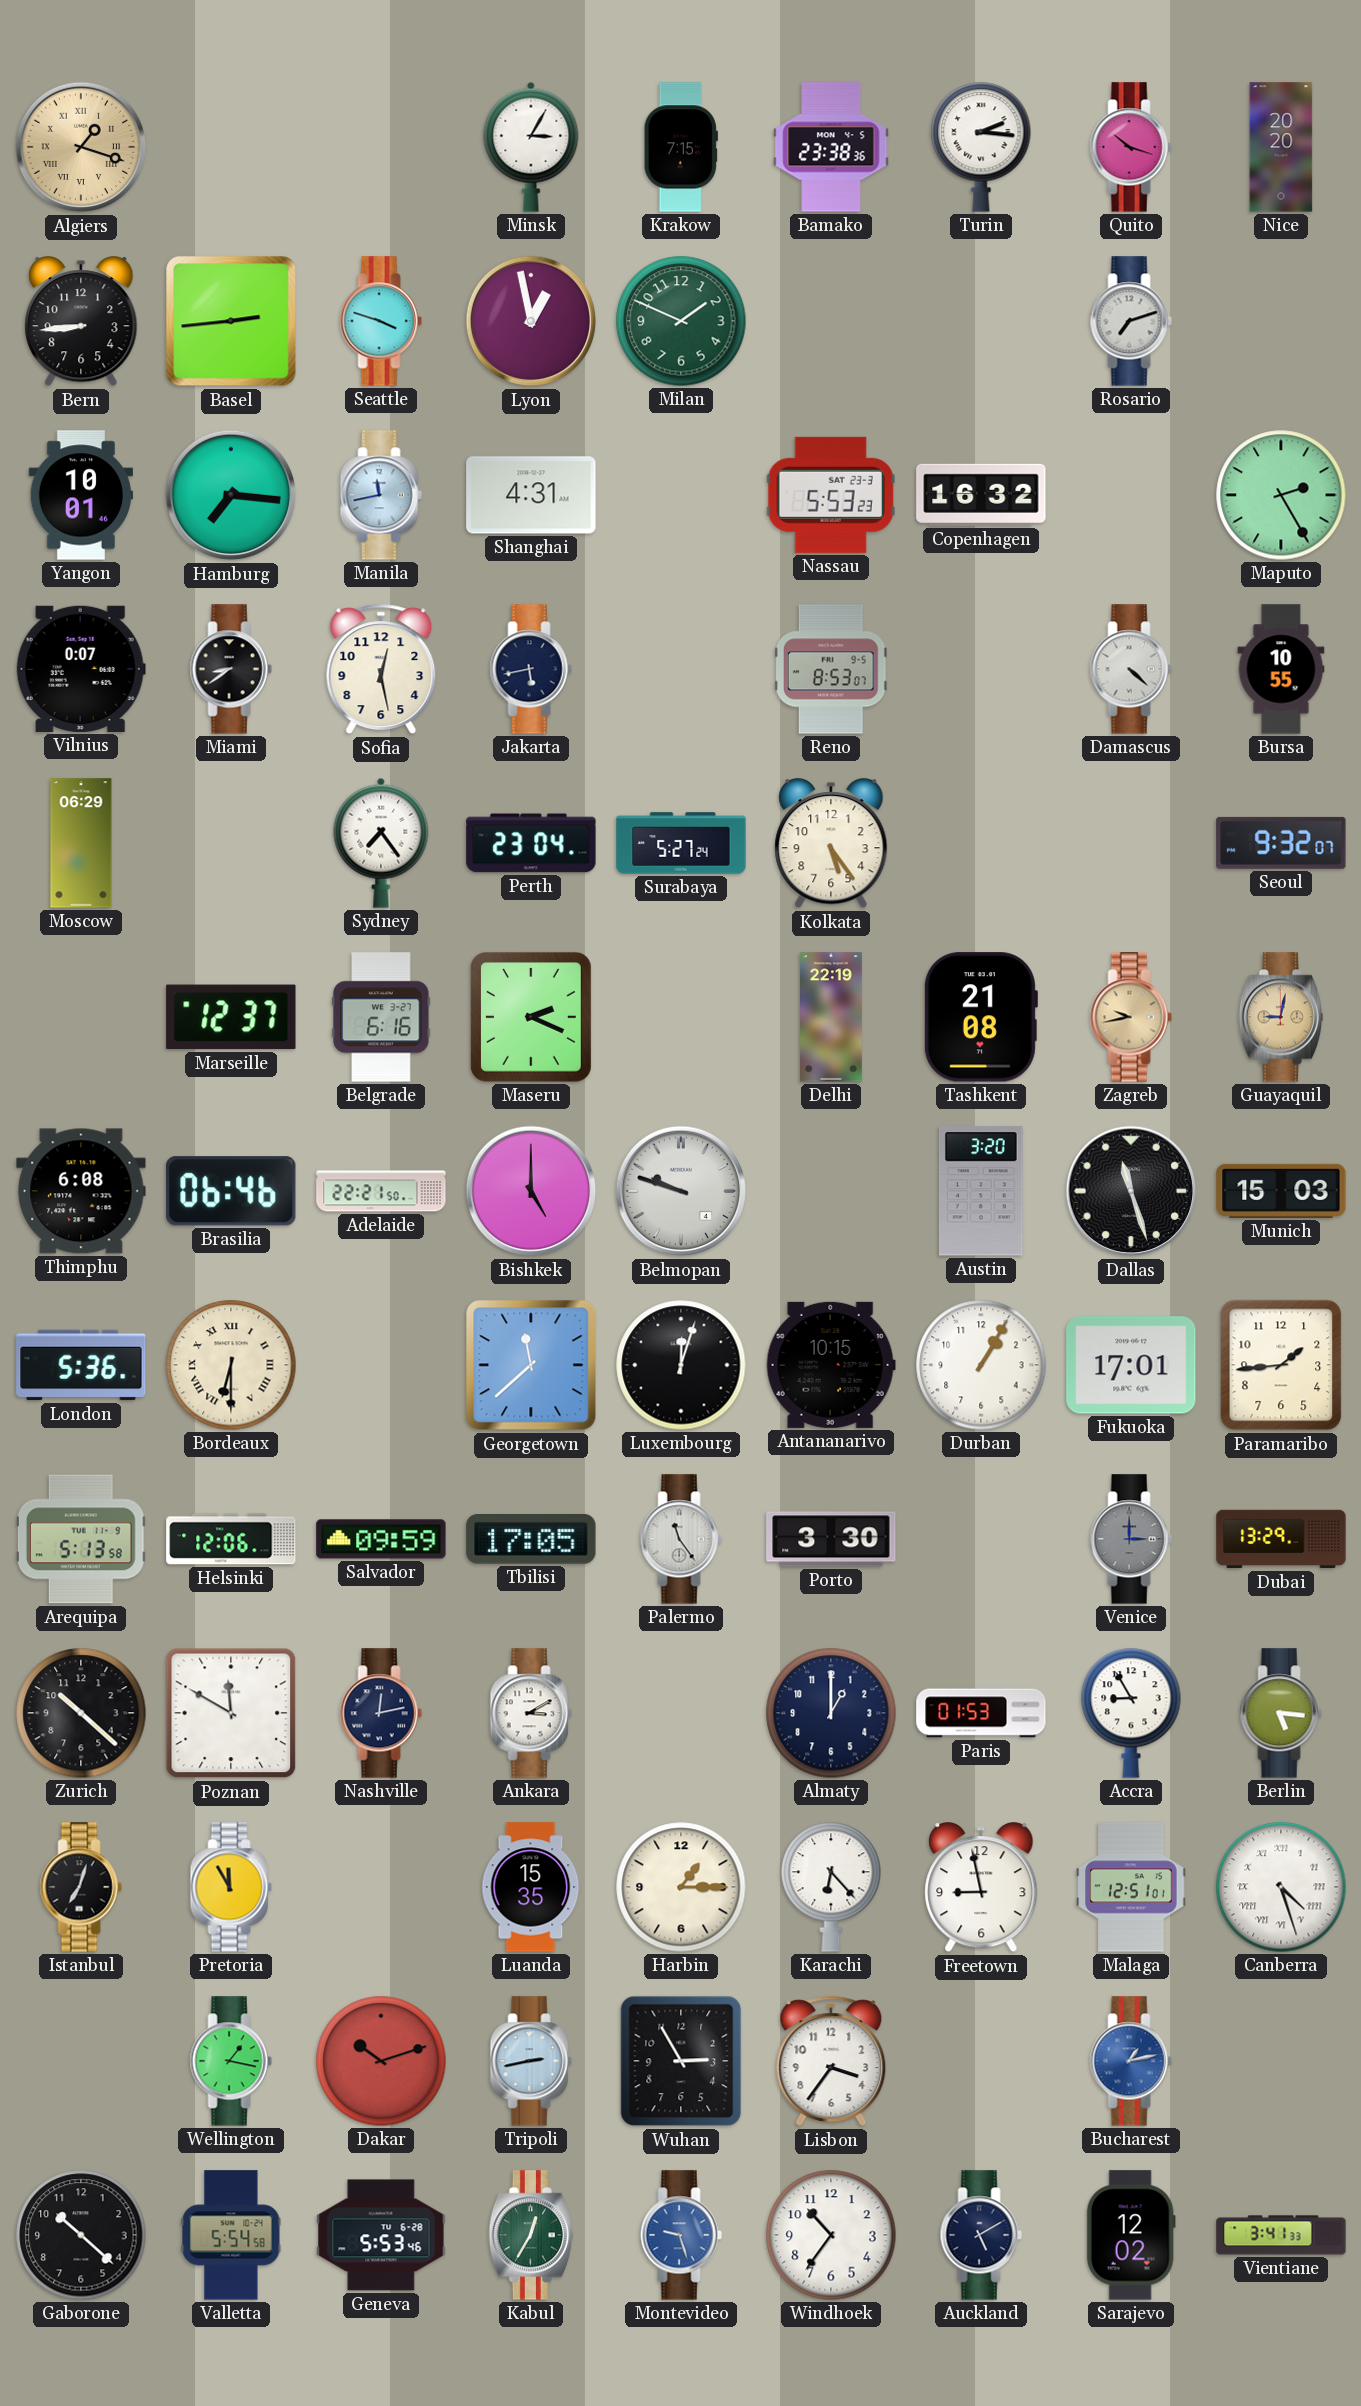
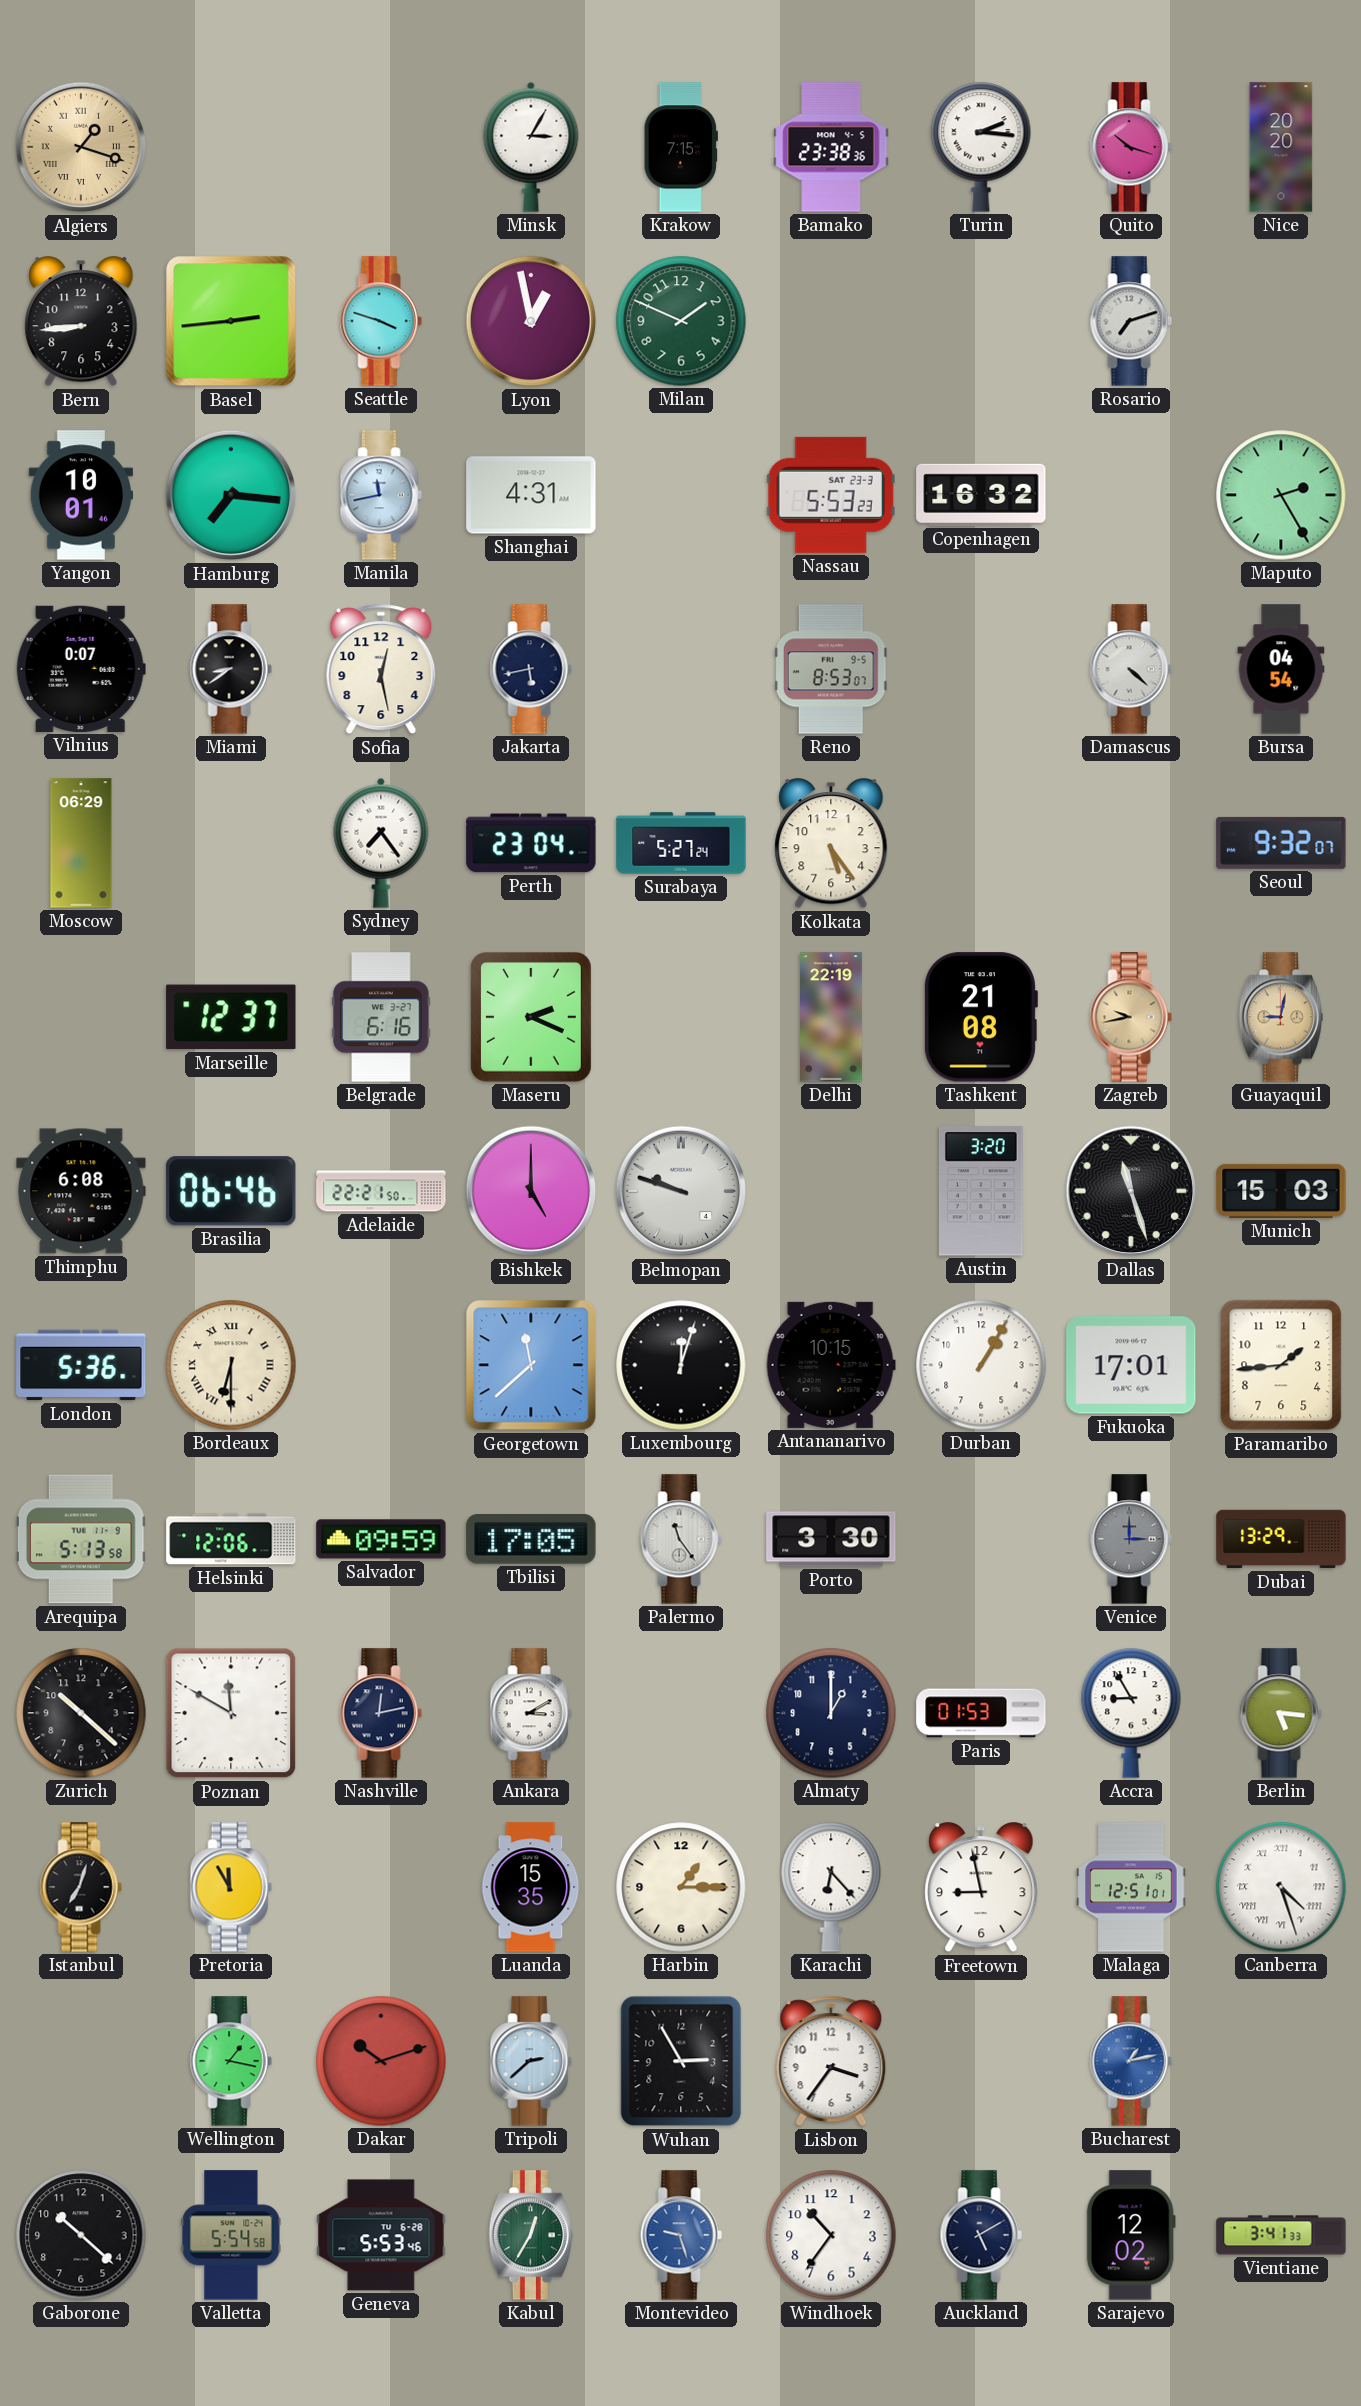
Bursa: 10:55 -> 04:54
Tripoli: 2:43 -> 2:38
